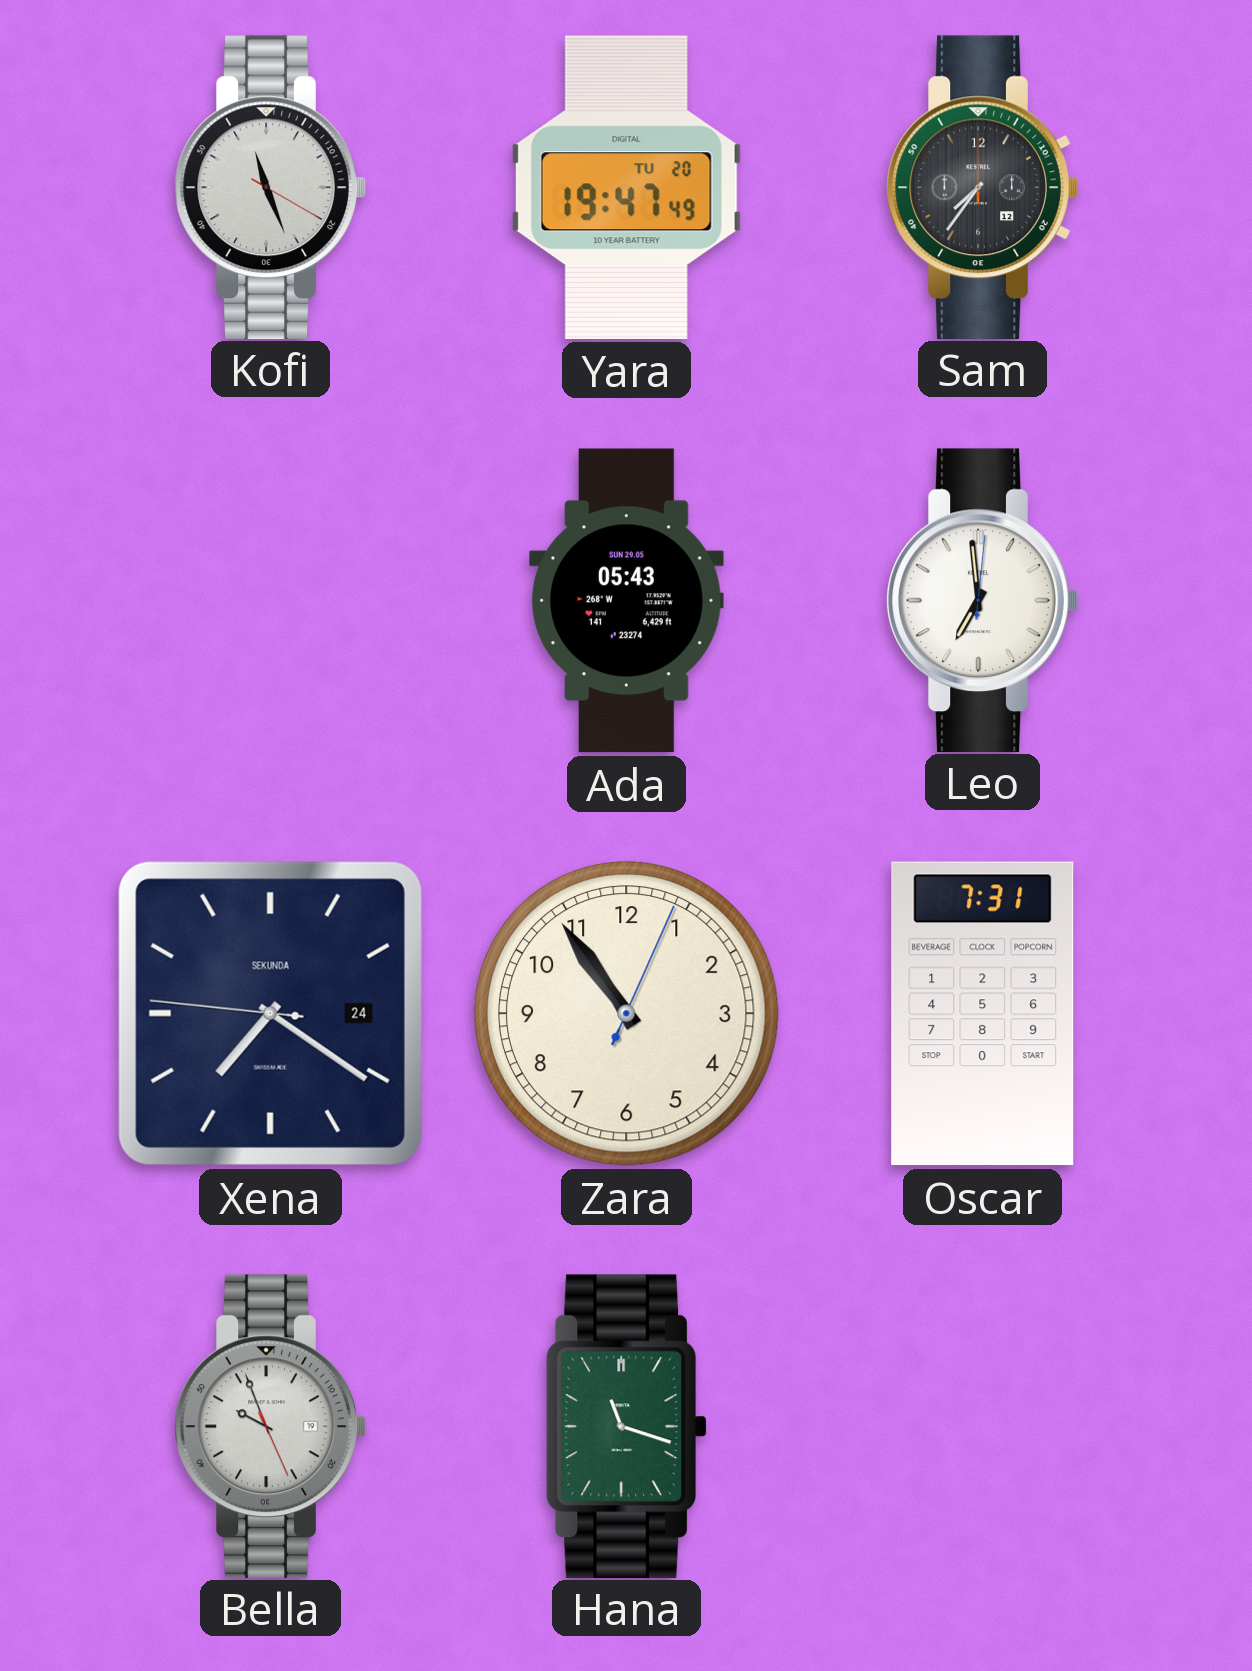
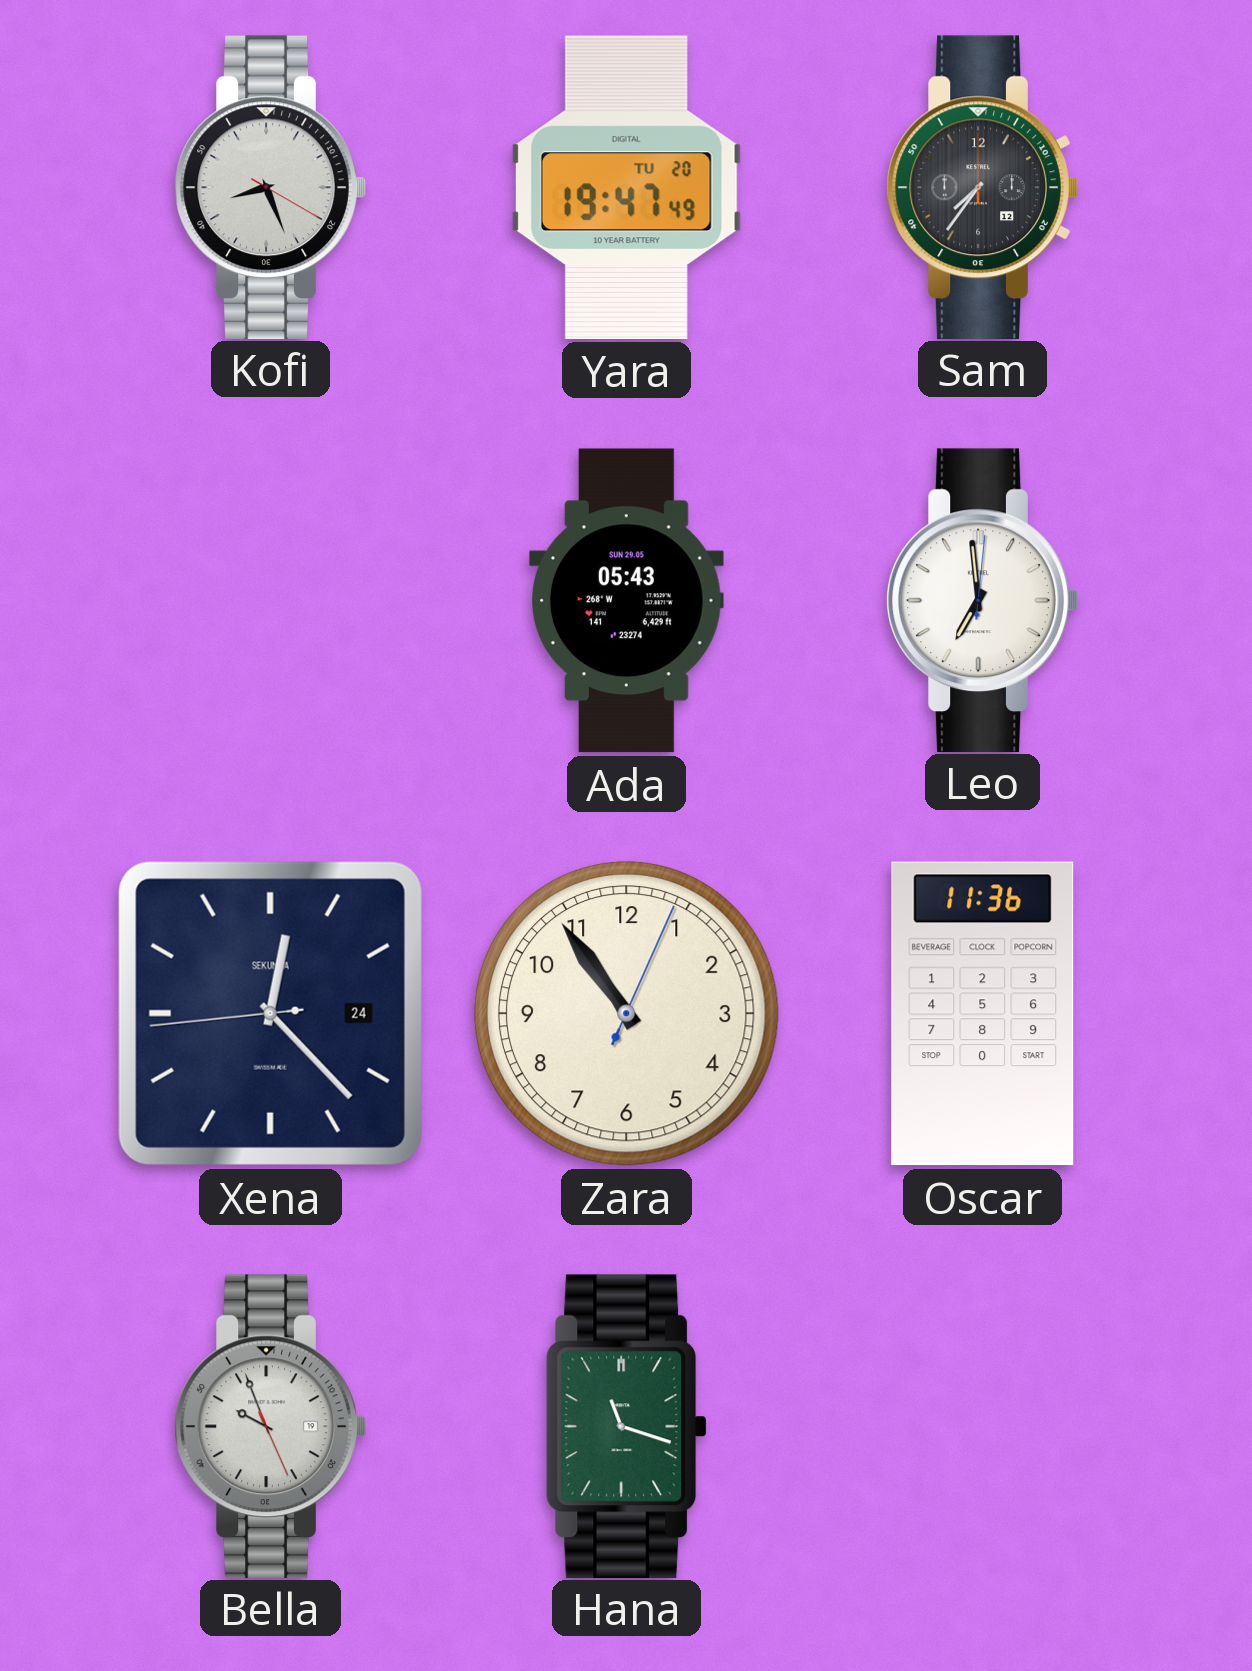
Kofi: 11:26 -> 8:26
Xena: 7:20 -> 12:22
Oscar: 7:31 -> 11:36
